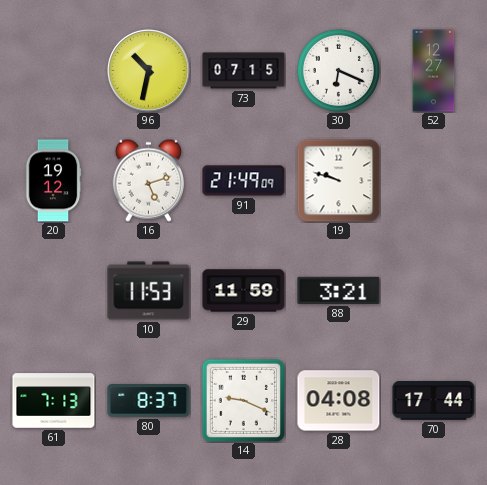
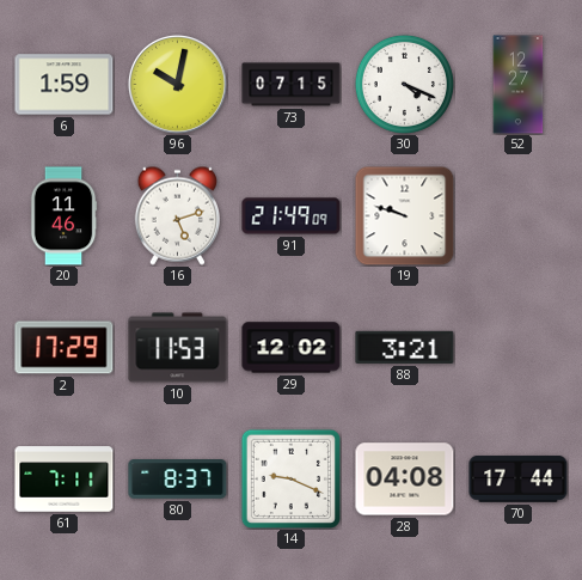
6: none -> 1:59
96: 10:32 -> 10:02
30: 6:19 -> 4:19
20: 19:12 -> 11:46
2: none -> 17:29
29: 11:59 -> 12:02
61: 7:13 -> 7:11
